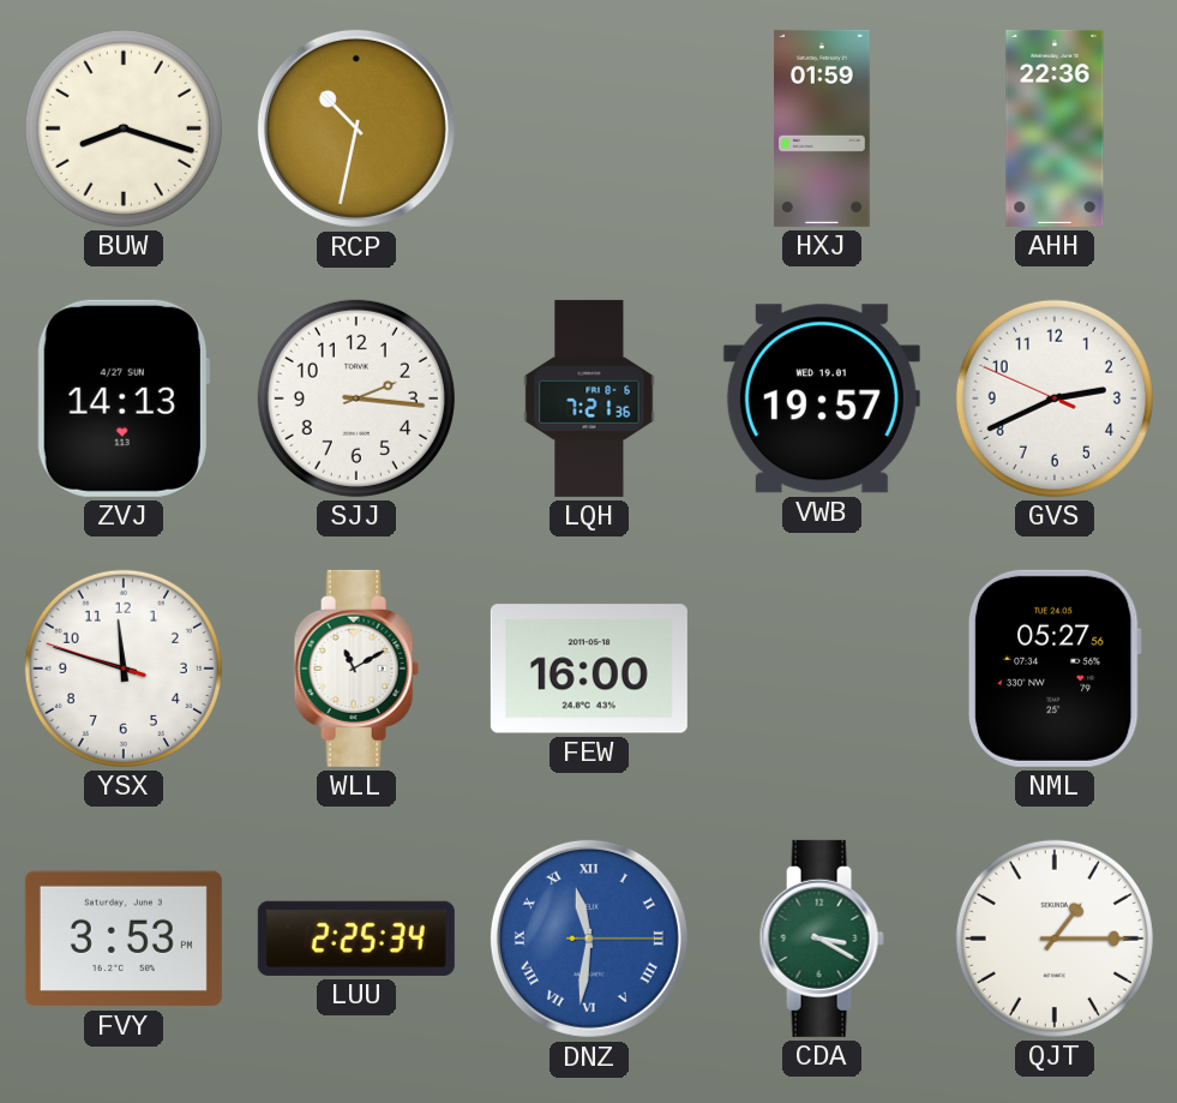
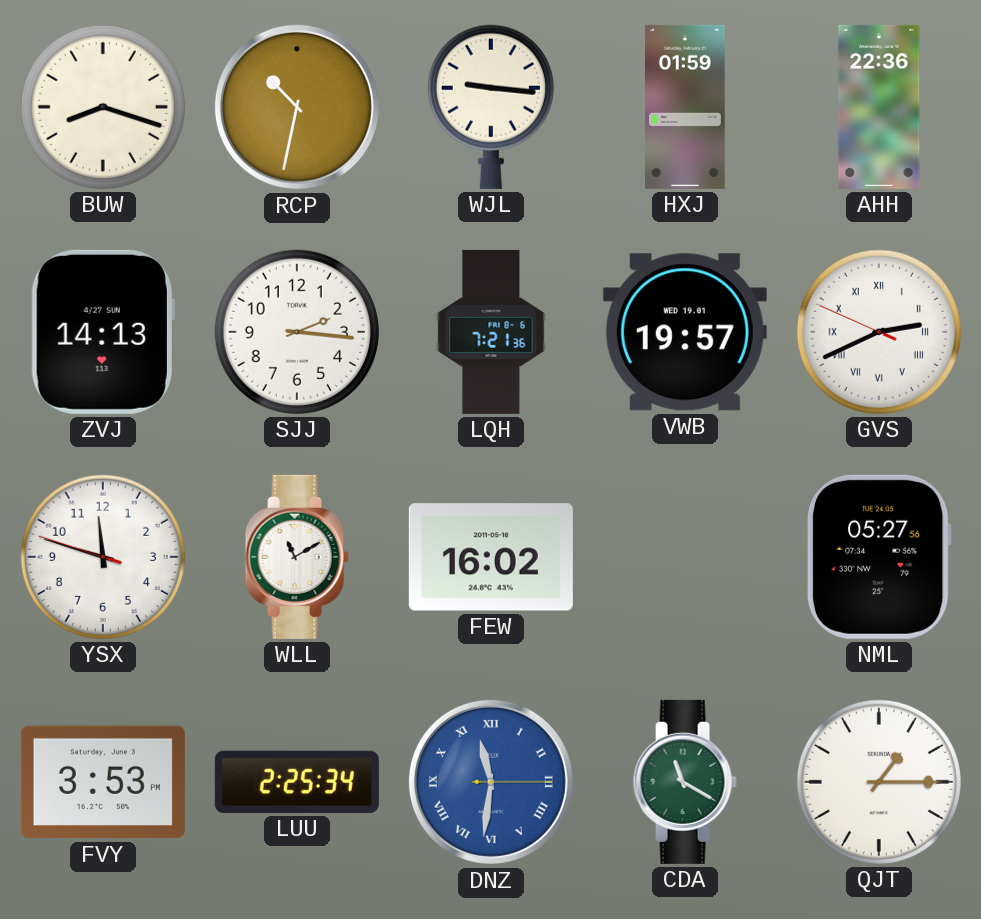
WJL: none -> 9:16
GVS numerals: Arabic -> Roman
FEW: 16:00 -> 16:02
CDA: 3:20 -> 11:20
